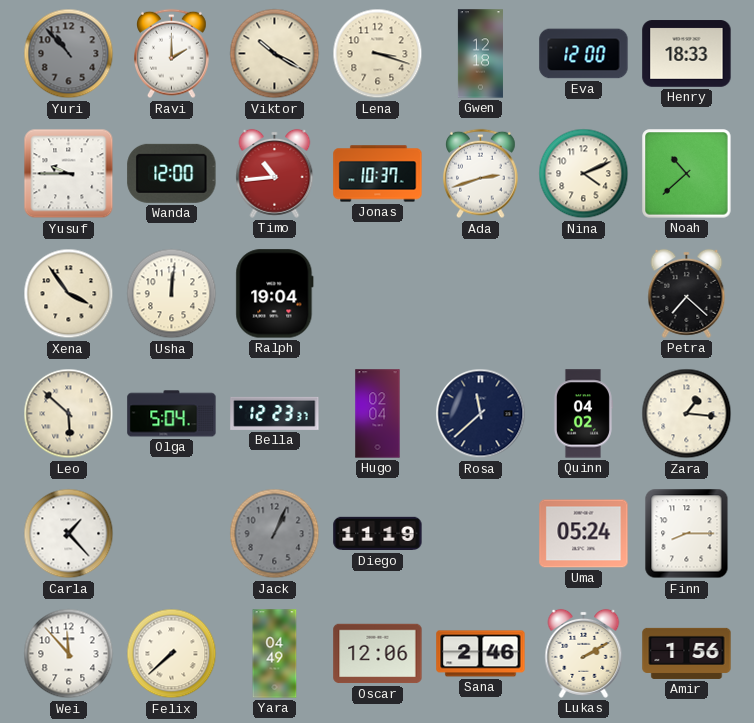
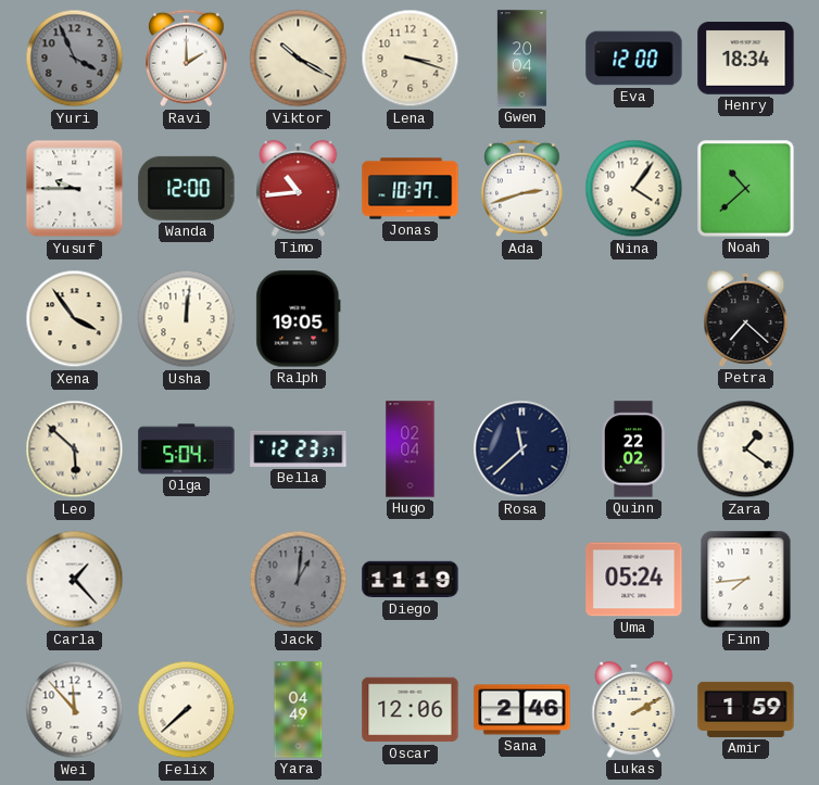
Yuri: 10:53 -> 3:56
Gwen: 12:18 -> 20:04
Henry: 18:33 -> 18:34
Nina: 4:11 -> 4:06
Ralph: 19:04 -> 19:05
Quinn: 04:02 -> 22:02
Zara: 1:16 -> 1:21
Jack: 1:04 -> 1:01
Finn: 8:15 -> 7:44
Amir: 1:56 -> 1:59
